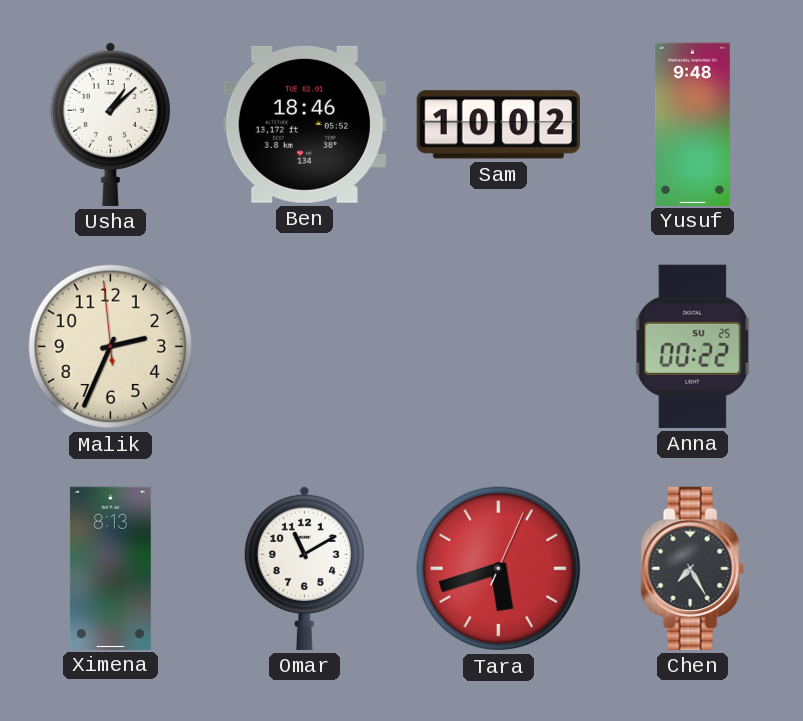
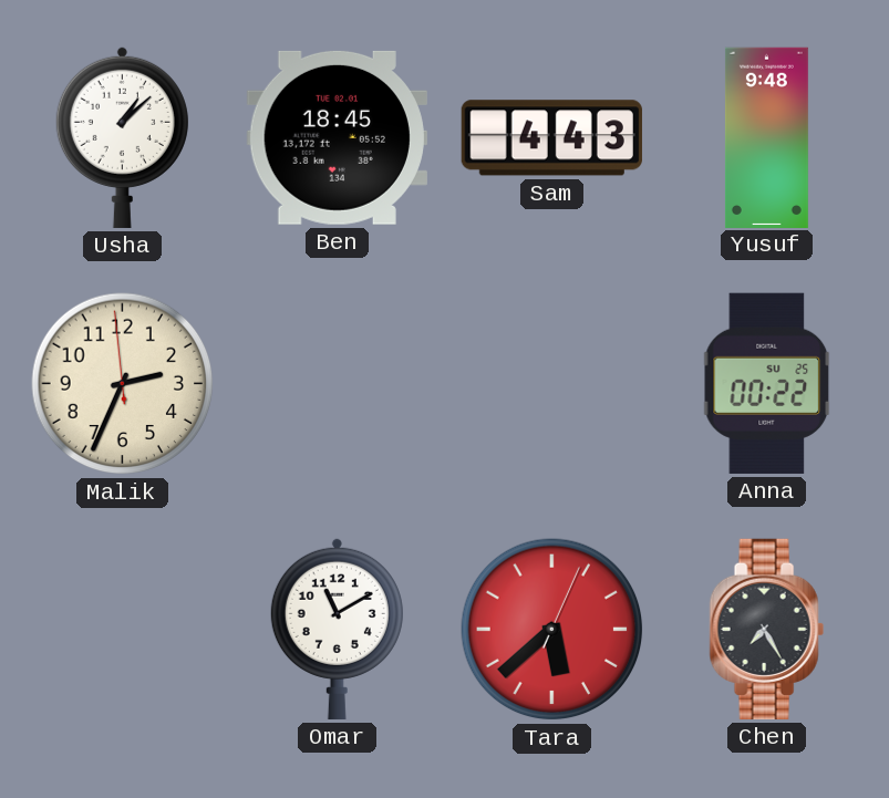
Ben: 18:46 -> 18:45
Sam: 10:02 -> 4:43
Ximena: 8:13 -> none
Tara: 5:42 -> 5:38
